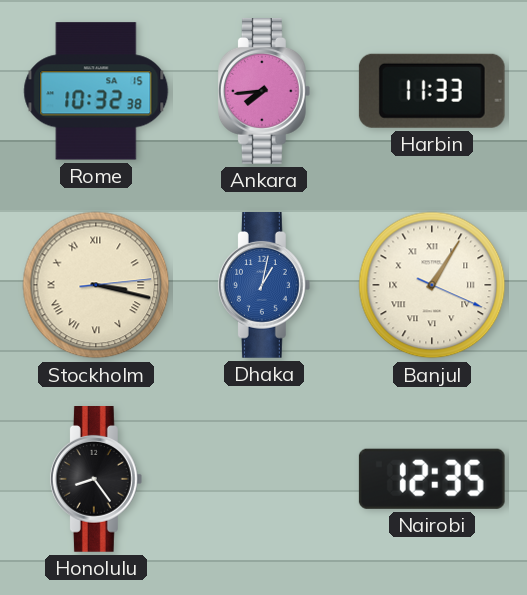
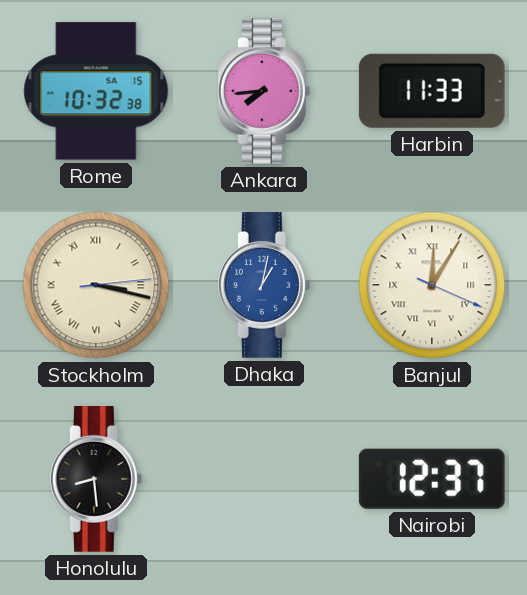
Banjul: 1:05 -> 12:05
Honolulu: 8:24 -> 8:29
Nairobi: 12:35 -> 12:37
